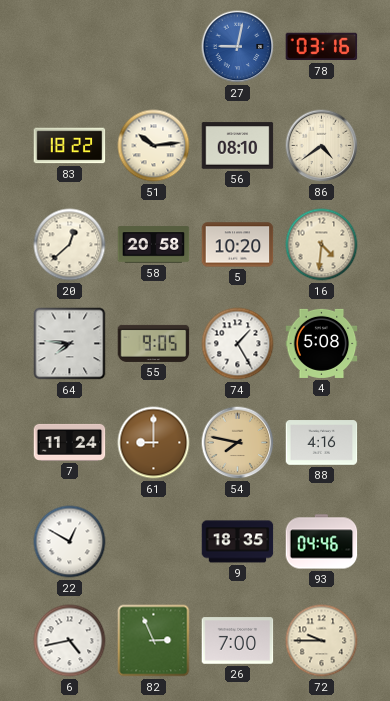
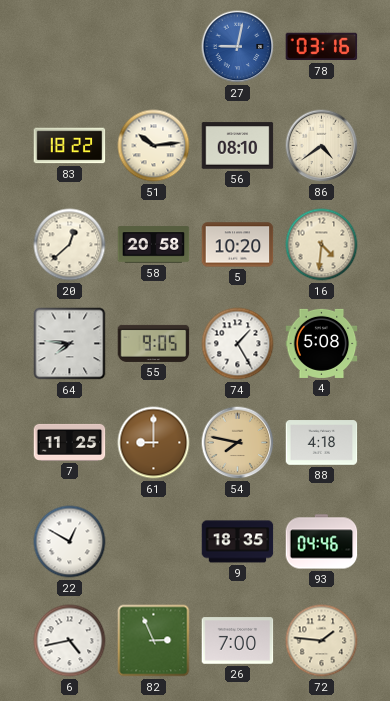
7: 11:24 -> 11:25
88: 4:16 -> 4:18
72: 9:45 -> 1:46
